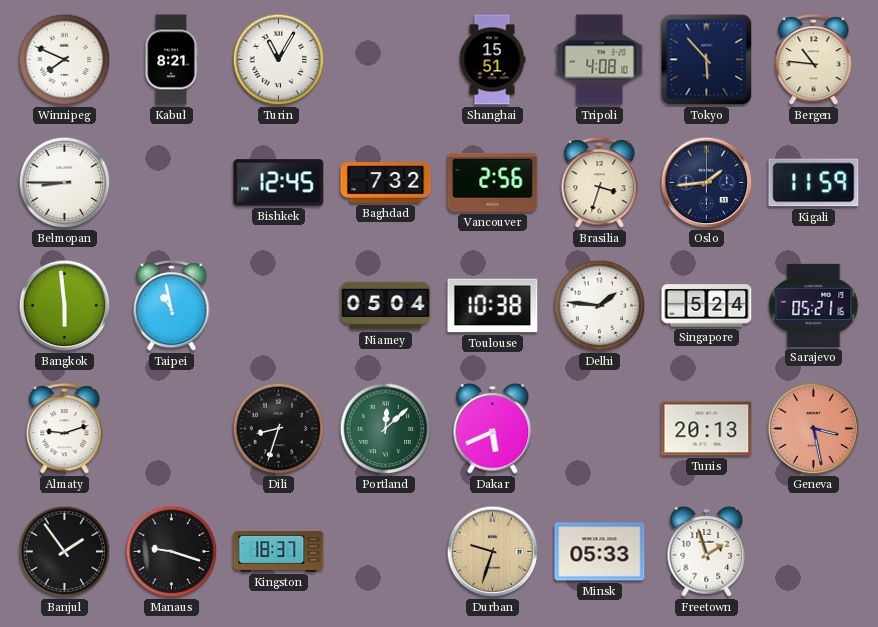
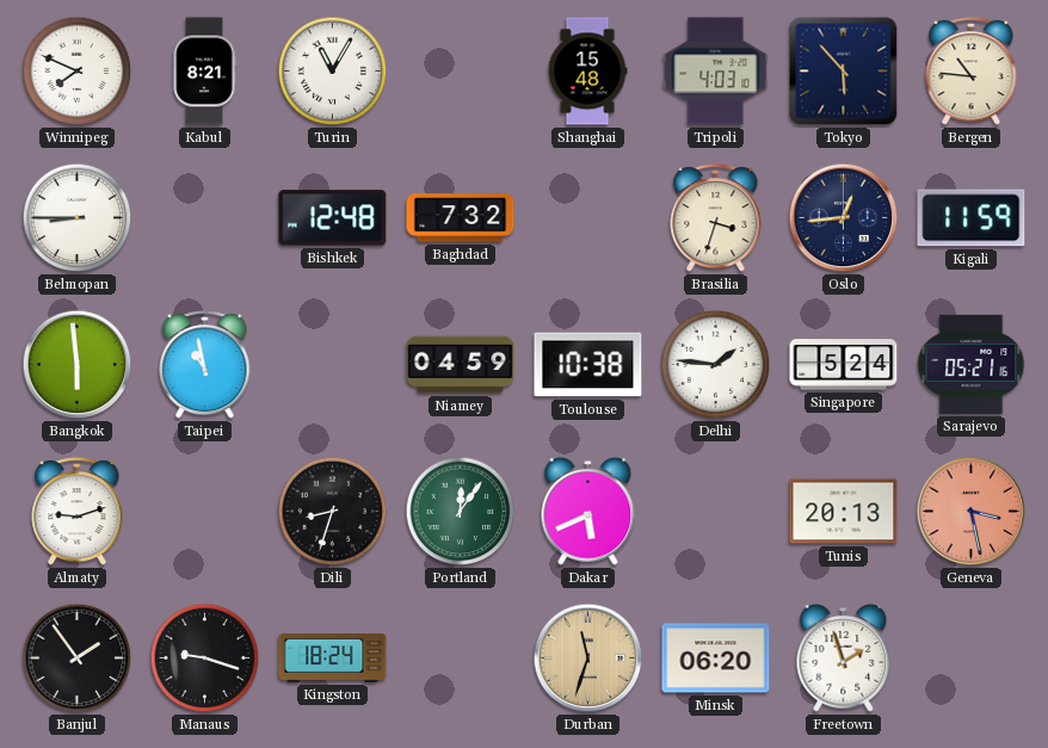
Shanghai: 15:51 -> 15:48
Tripoli: 4:08 -> 4:03
Bishkek: 12:45 -> 12:48
Vancouver: 2:56 -> none
Oslo: 1:44 -> 12:44
Niamey: 05:04 -> 04:59
Portland: 12:08 -> 12:06
Kingston: 18:37 -> 18:24
Durban: 9:33 -> 11:33
Minsk: 05:33 -> 06:20
